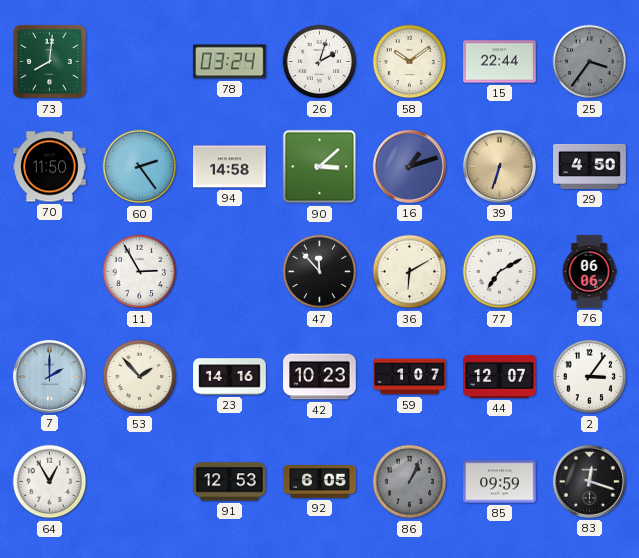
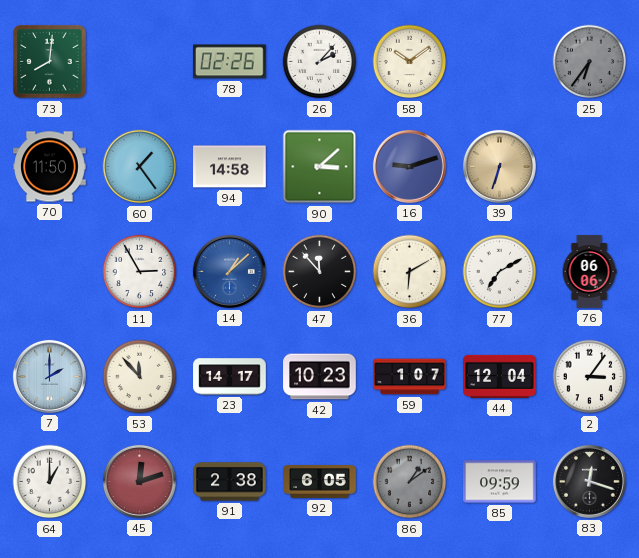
78: 03:24 -> 02:26
26: 2:03 -> 2:07
15: 22:44 -> none
25: 3:36 -> 6:36
60: 2:24 -> 1:24
16: 1:12 -> 9:12
29: 4:50 -> none
14: none -> 1:08
53: 1:53 -> 11:53
23: 14:16 -> 14:17
44: 12:07 -> 12:04
64: 12:55 -> 1:00
45: none -> 12:12
91: 12:53 -> 2:38
86: 1:04 -> 1:09
